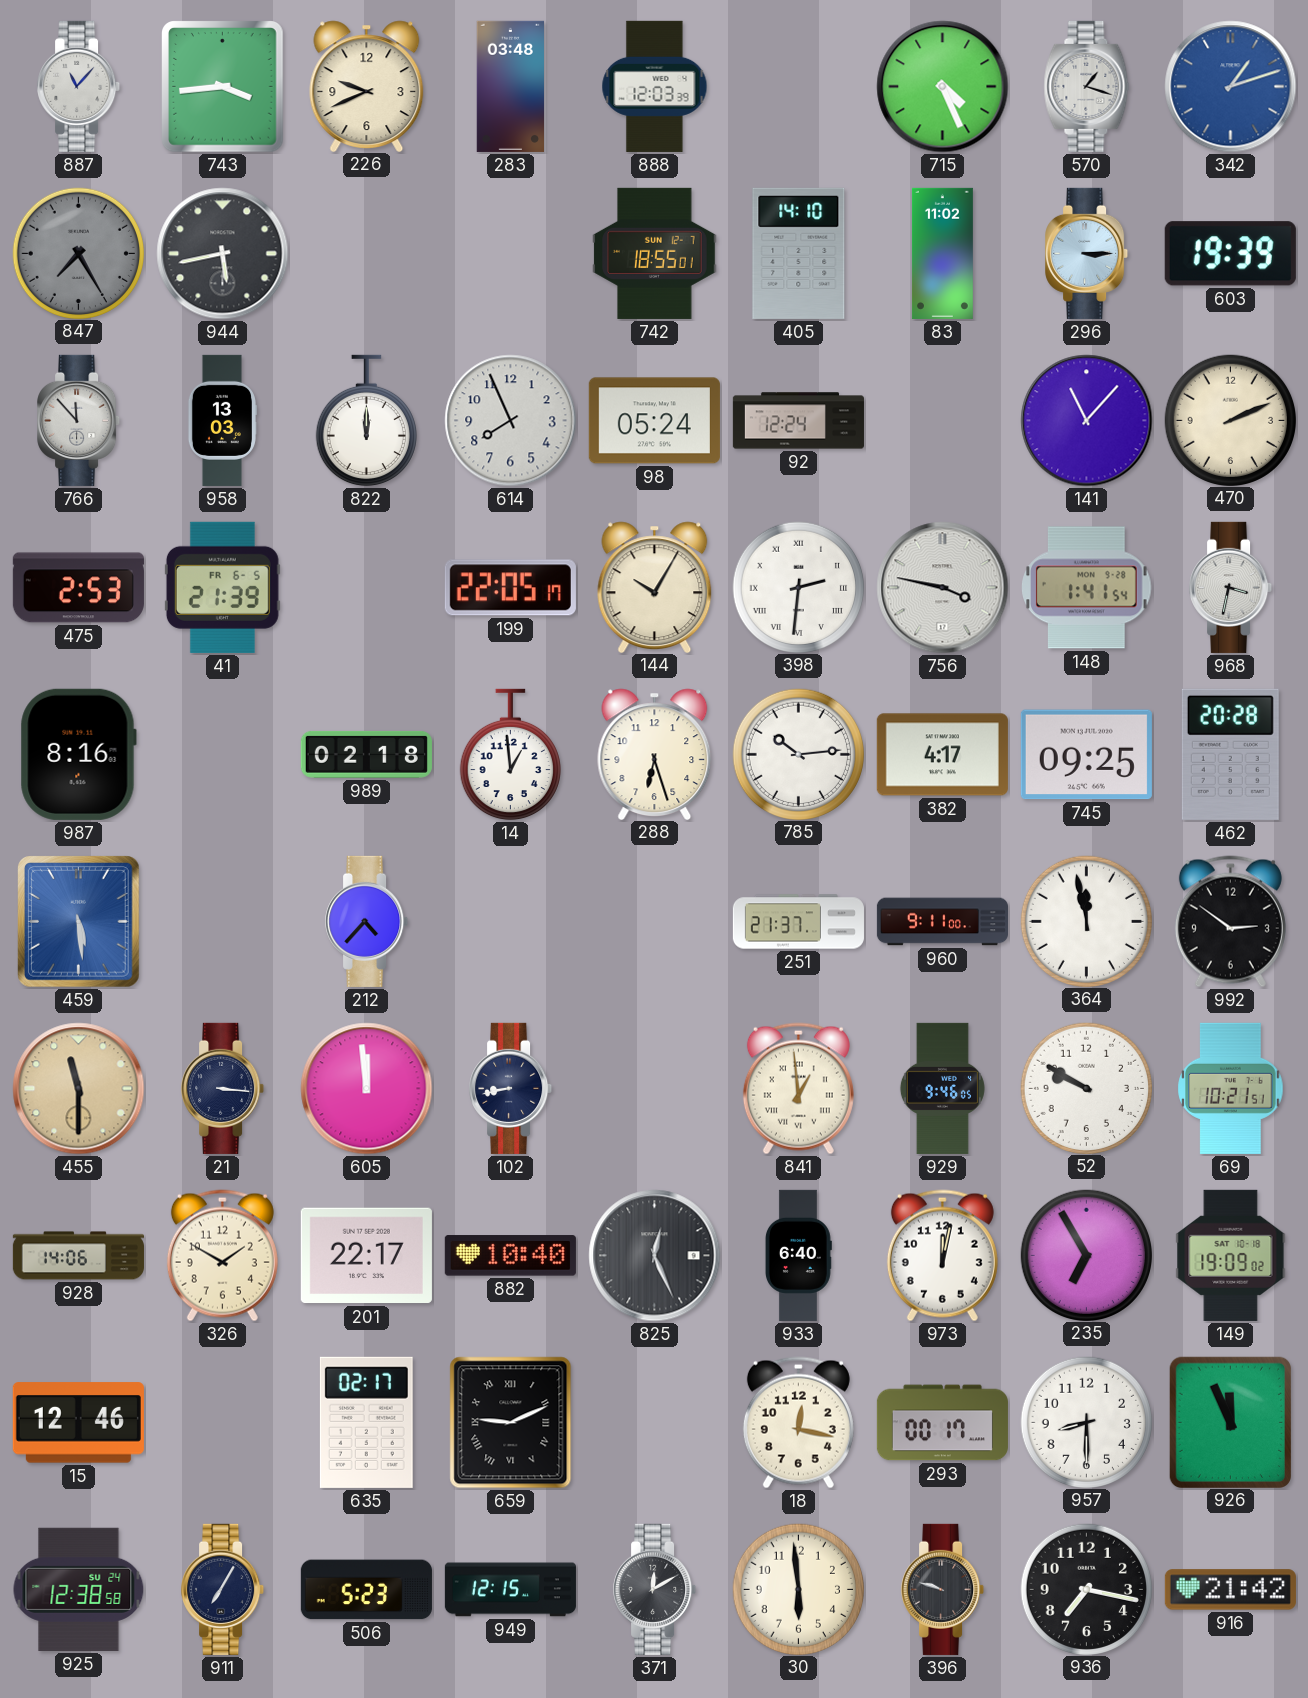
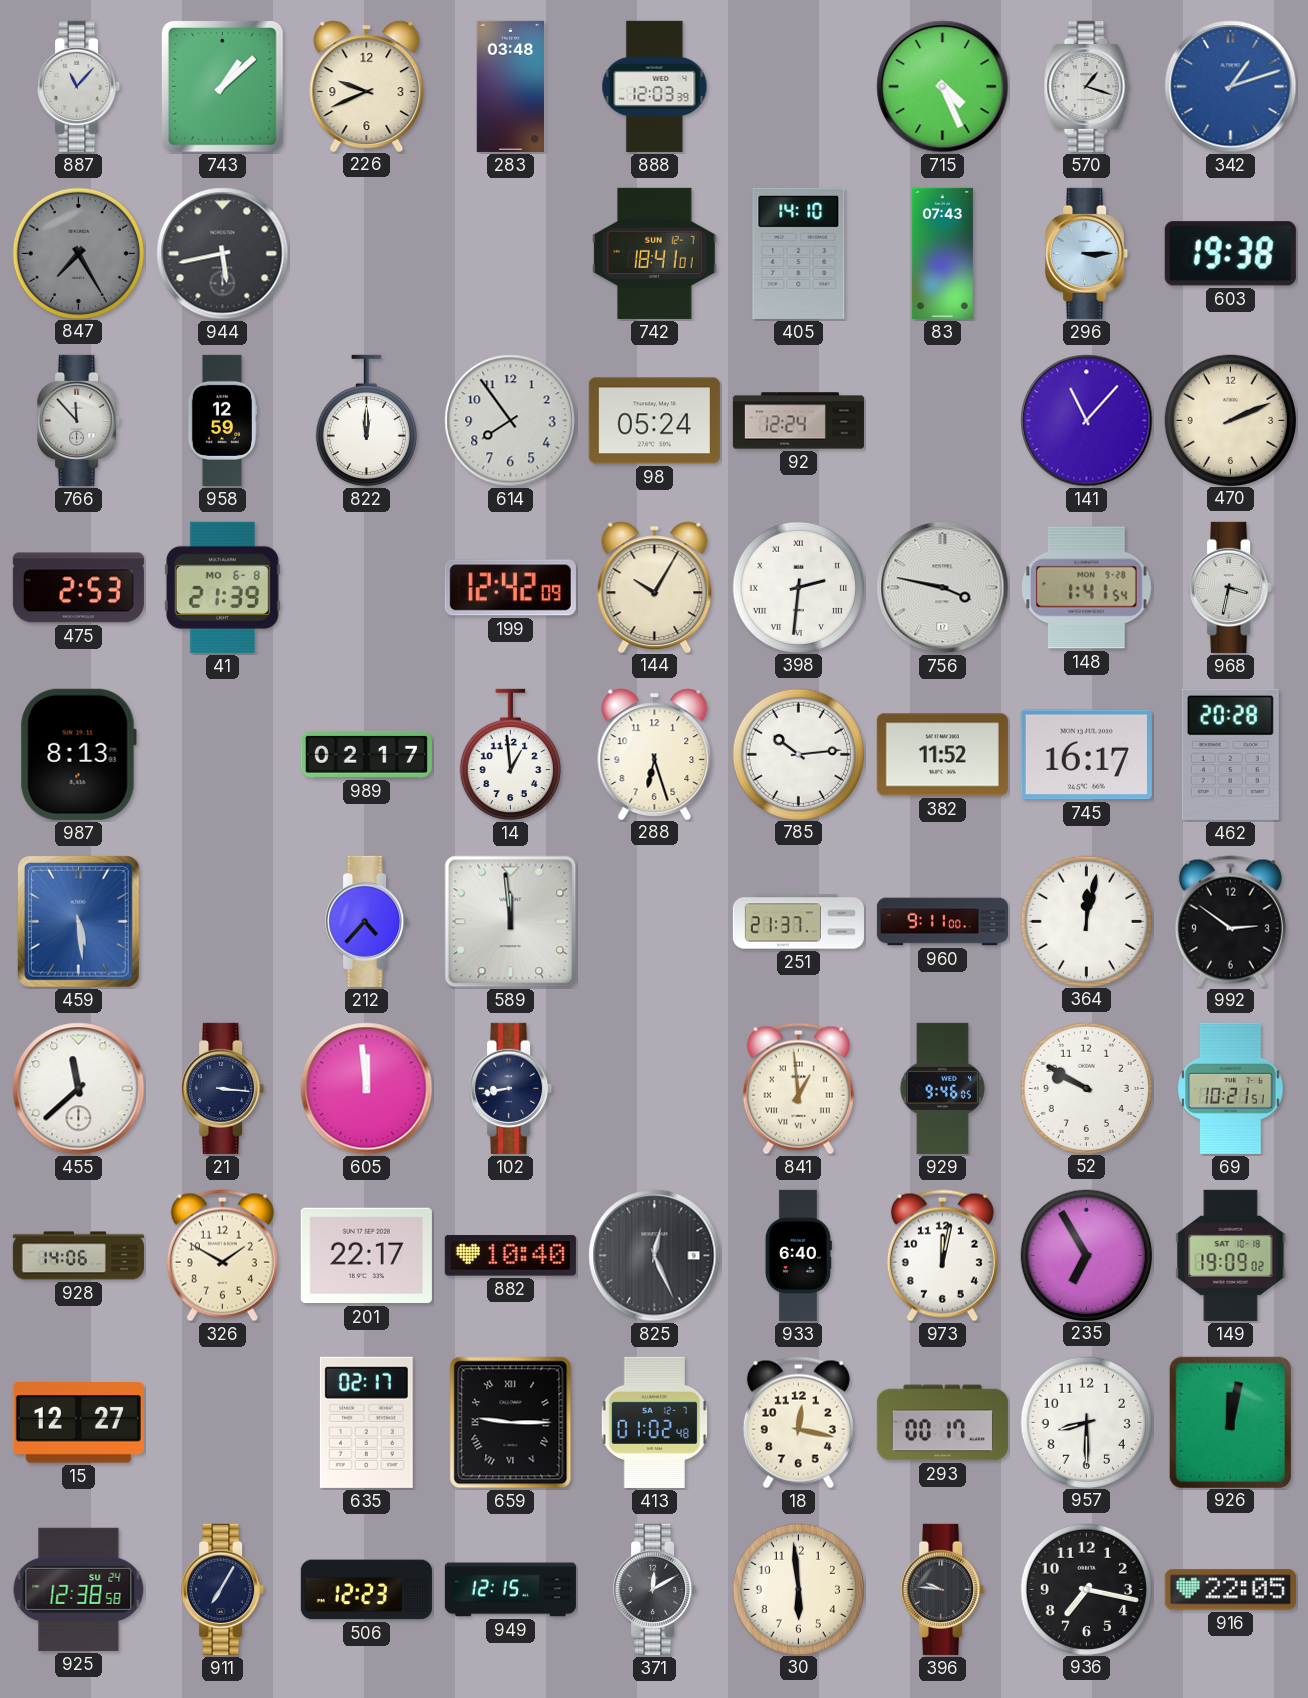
743: 3:44 -> 1:08
742: 18:55 -> 18:41
83: 11:02 -> 07:43
603: 19:39 -> 19:38
958: 13:03 -> 12:59
614: 7:56 -> 7:54
41 date: FR 6-5 -> MO 6-8
199: 22:05 -> 12:42
987: 8:16 -> 8:13
989: 02:18 -> 02:17
382: 4:17 -> 11:52
745: 09:25 -> 16:17
589: none -> 11:59
364: 11:58 -> 12:02
455: 11:30 -> 11:38
455 dial: champagne -> white
15: 12:46 -> 12:27
659: 9:11 -> 9:15
413: none -> 01:02
926: 11:56 -> 12:02
506: 5:23 -> 12:23
396: 9:48 -> 9:46
916: 21:42 -> 22:05
